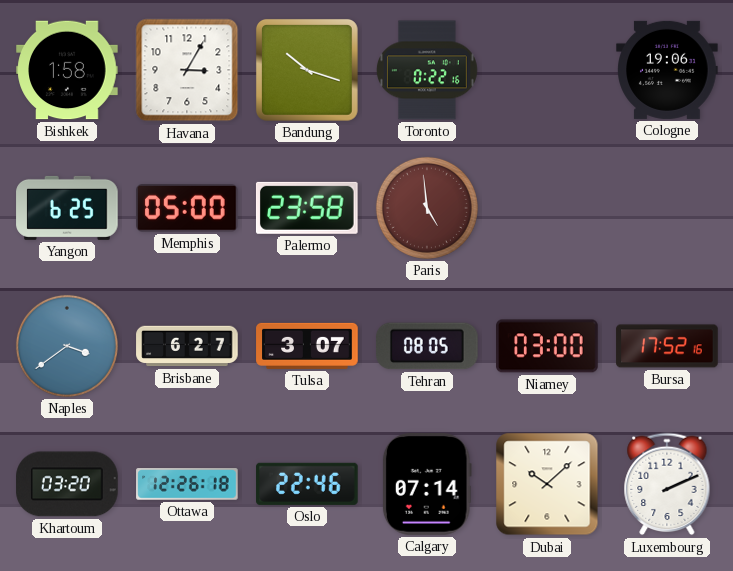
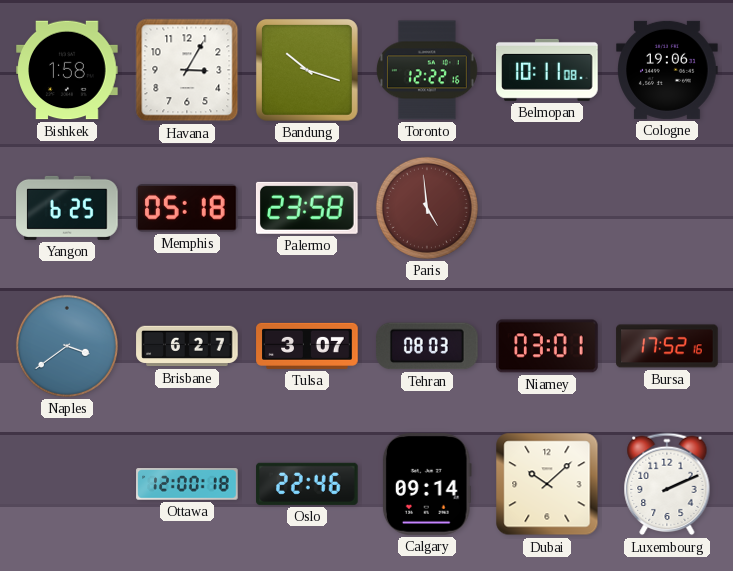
Toronto: 0:22 -> 12:22
Belmopan: none -> 10:11
Memphis: 05:00 -> 05:18
Tehran: 08:05 -> 08:03
Niamey: 03:00 -> 03:01
Khartoum: 03:20 -> none
Ottawa: 12:26 -> 12:00
Calgary: 07:14 -> 09:14
